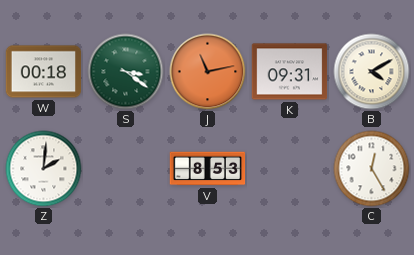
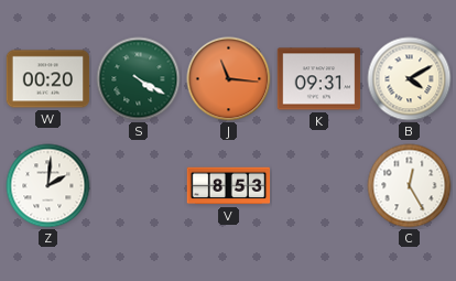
W: 00:18 -> 00:20
S: 3:21 -> 4:20
J: 11:13 -> 11:16
